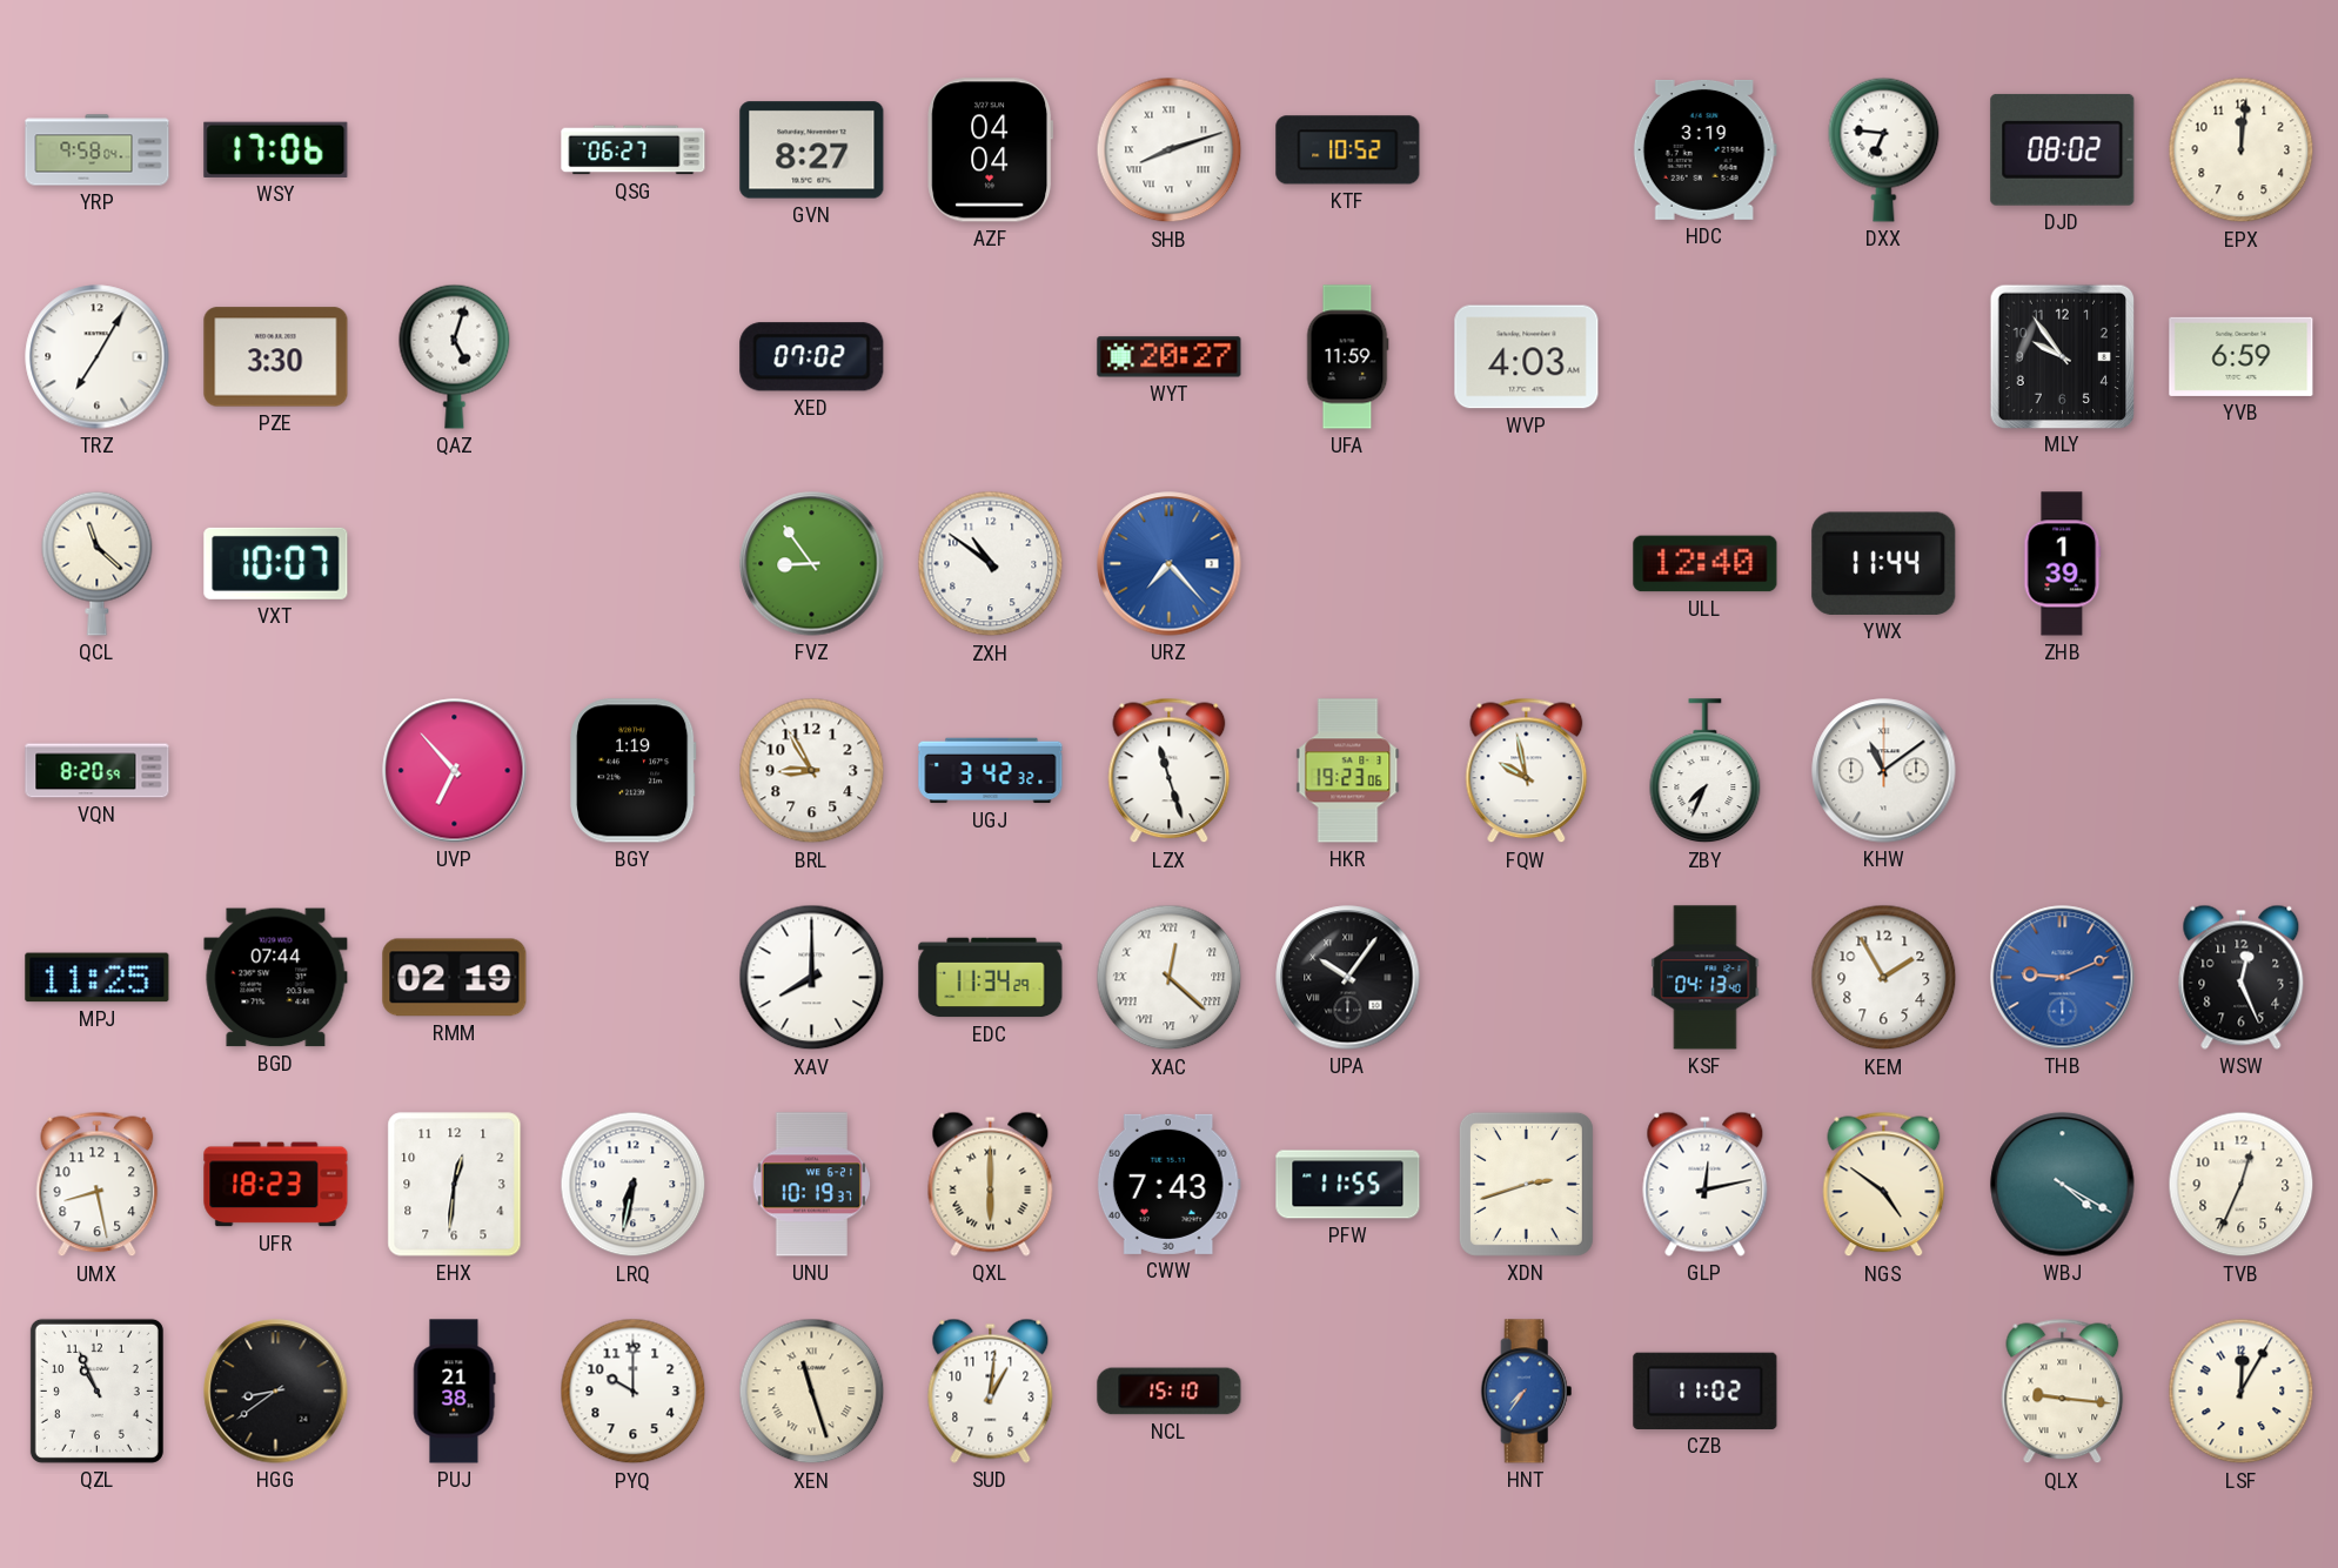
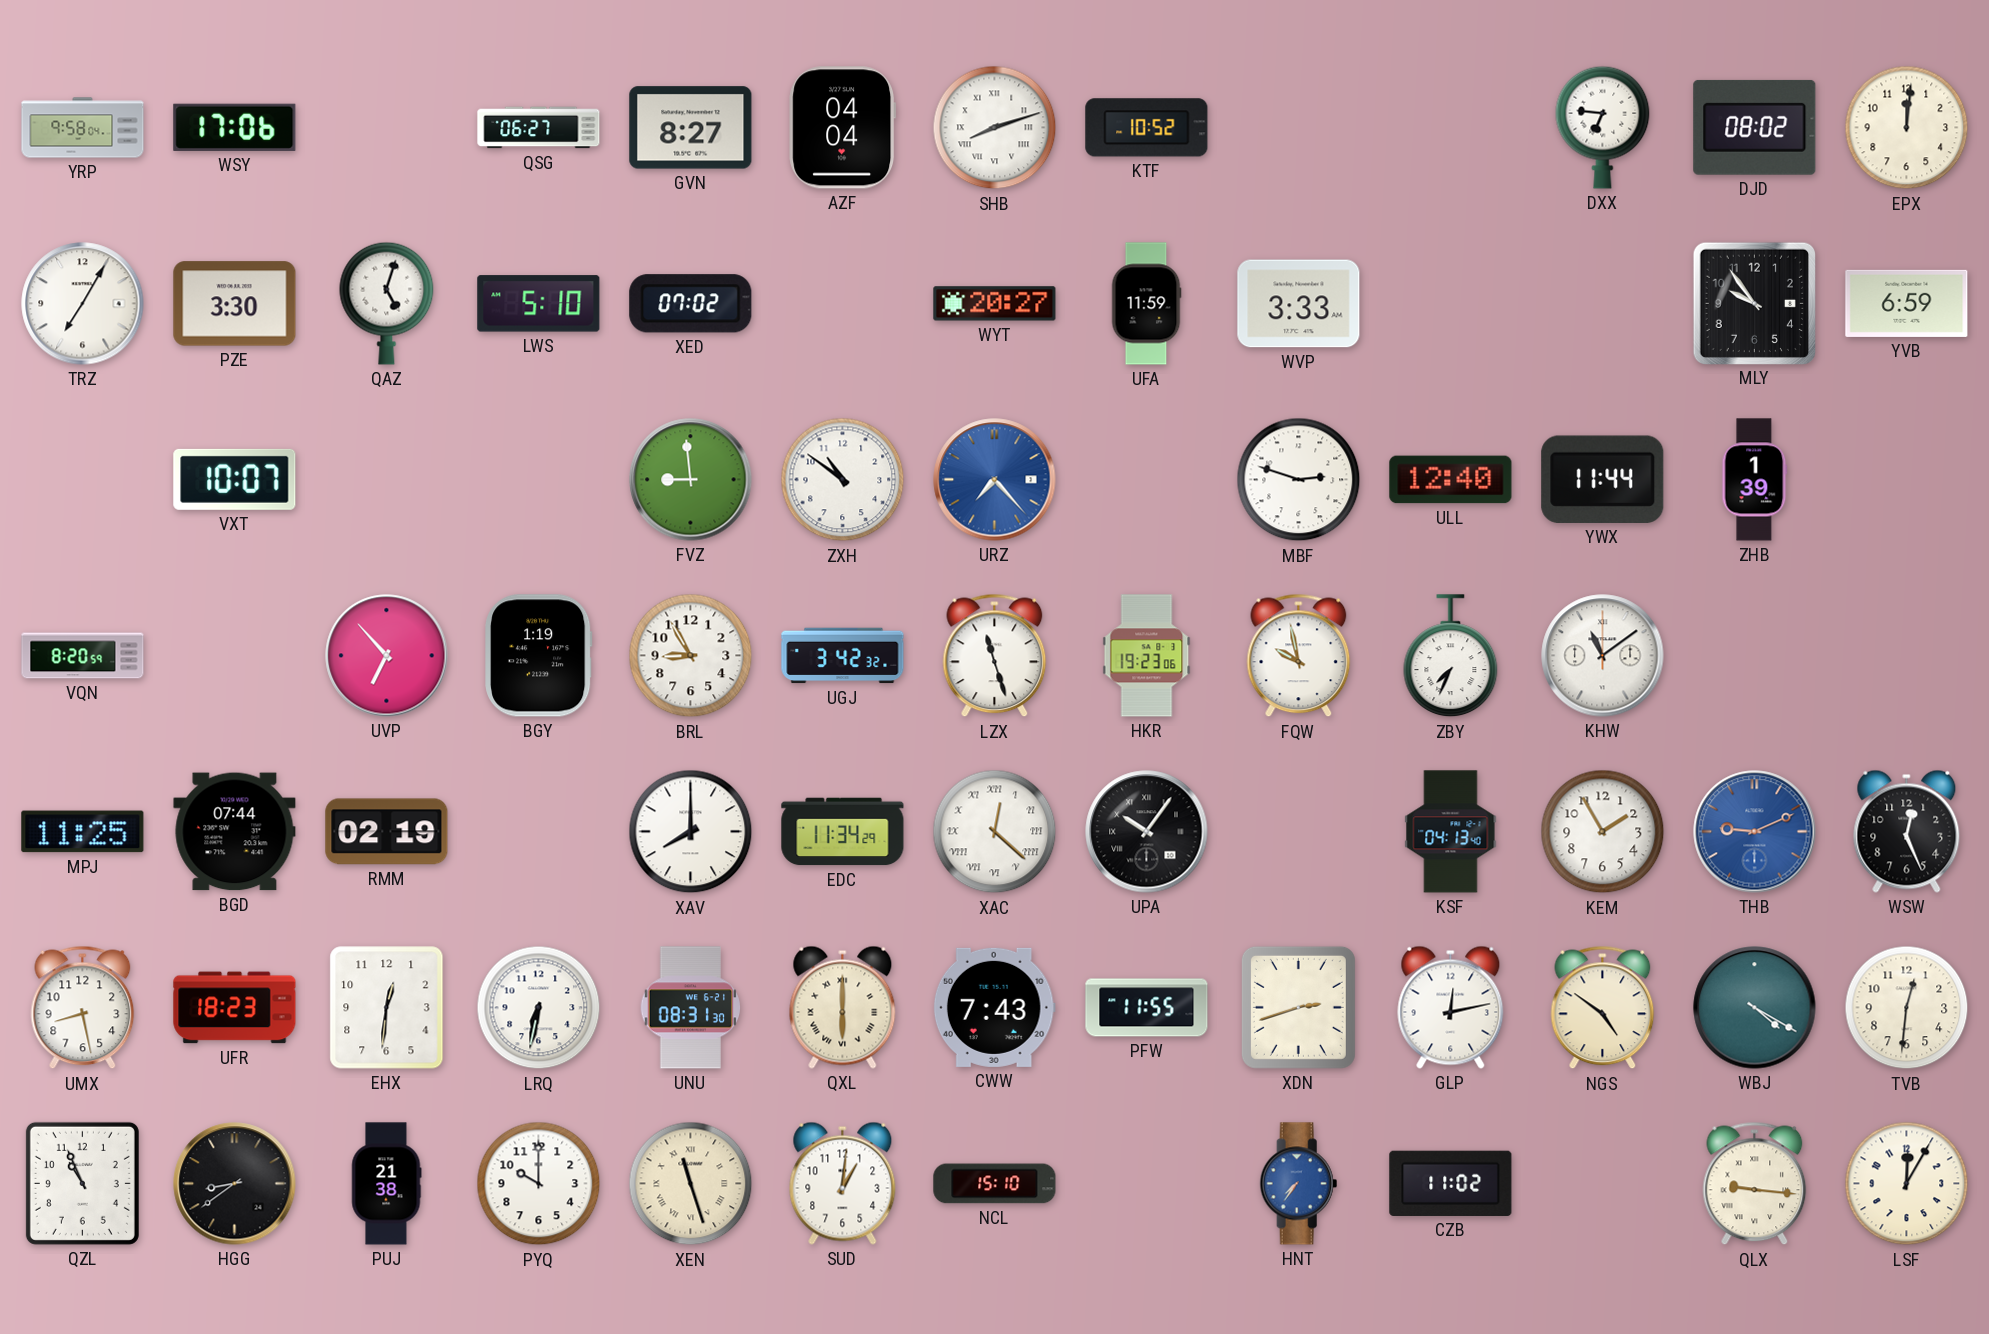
HDC: 3:19 -> none
LWS: none -> 5:10
WVP: 4:03 -> 3:33
QCL: 11:22 -> none
FVZ: 8:54 -> 8:59
MBF: none -> 2:48
UNU: 10:19 -> 08:31
TVB: 12:34 -> 12:31
